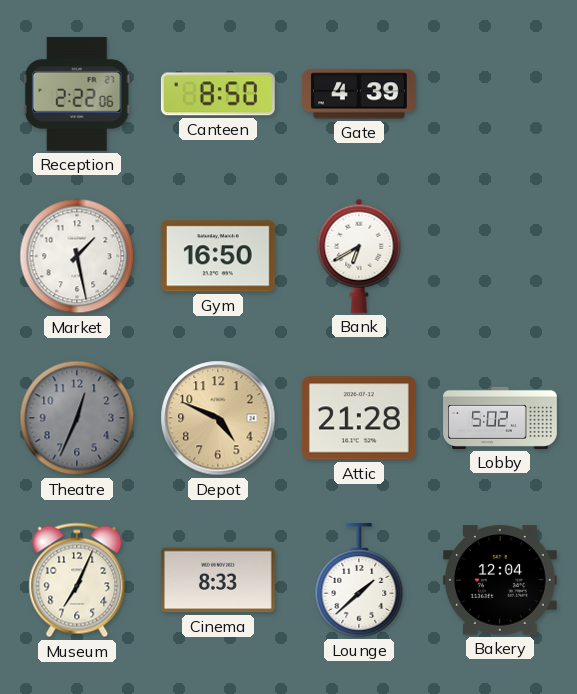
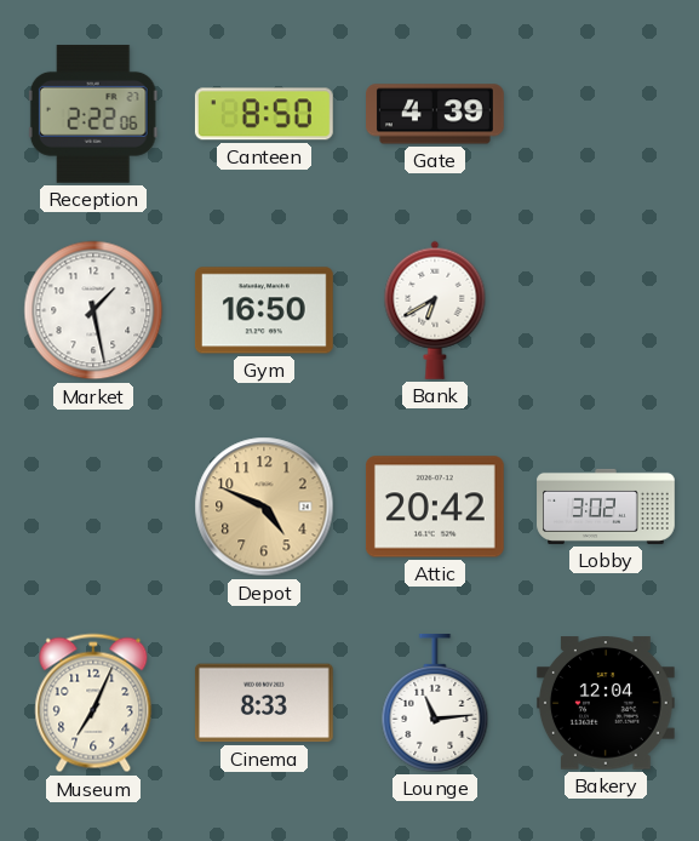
Theatre: 12:34 -> none
Attic: 21:28 -> 20:42
Lobby: 5:02 -> 3:02
Lounge: 1:38 -> 11:14
